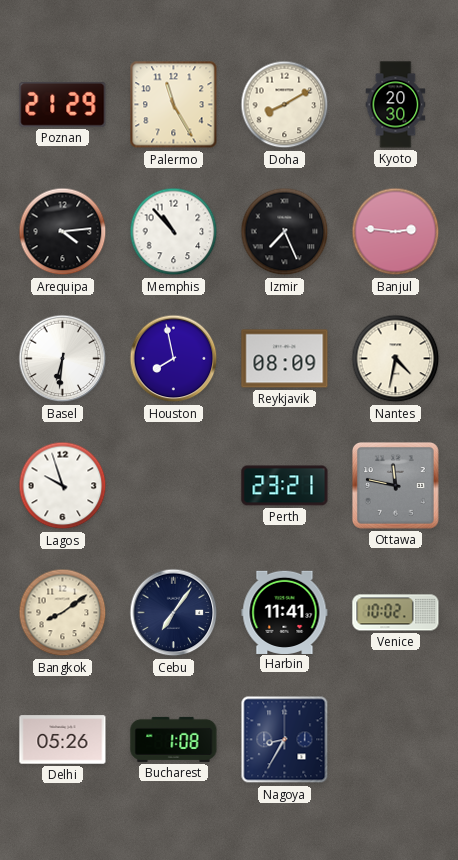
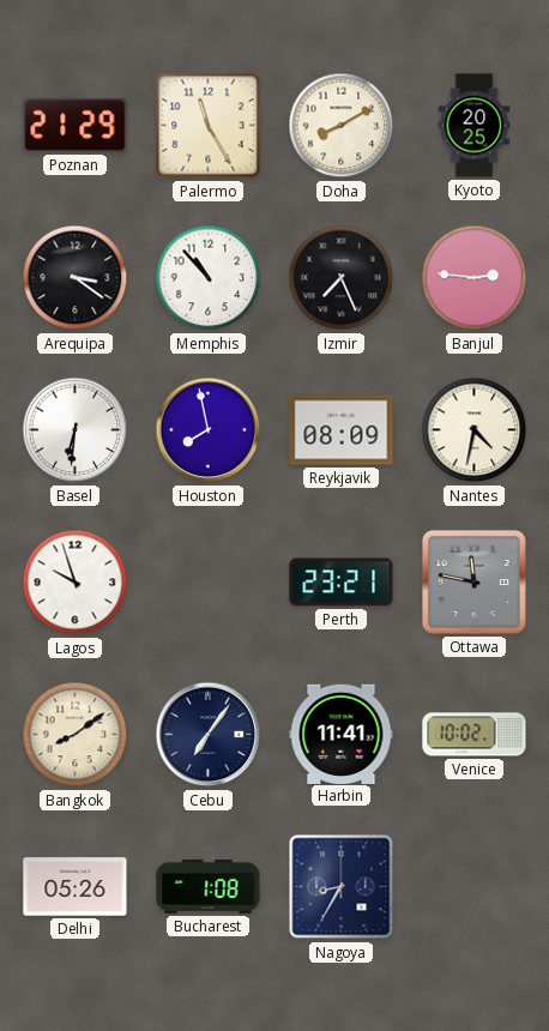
Kyoto: 20:30 -> 20:25
Arequipa: 4:14 -> 3:21
